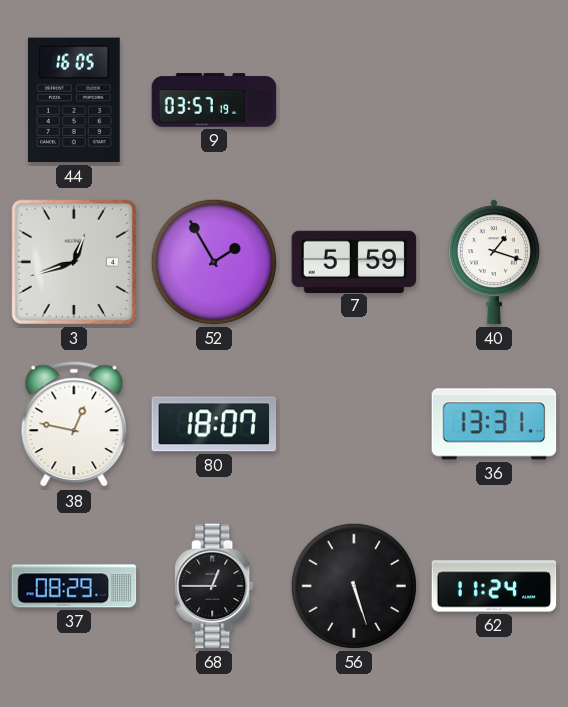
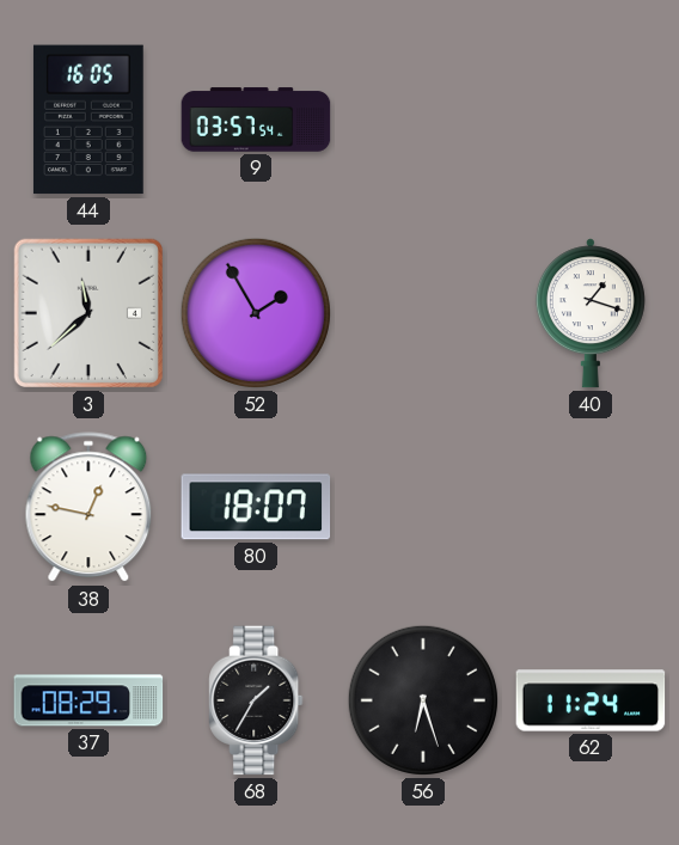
9: 03:57:19 -> 03:57:54
3: 12:42 -> 11:38
7: 5:59 -> none
36: 13:31 -> none
68: 12:45 -> 1:35
56: 5:27 -> 6:27
